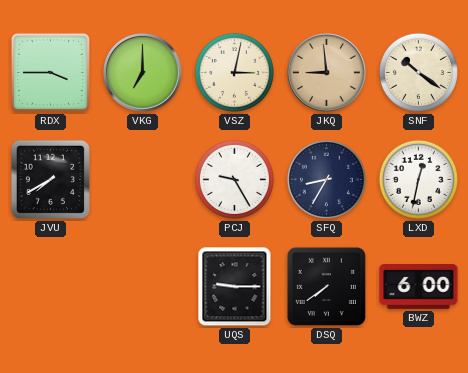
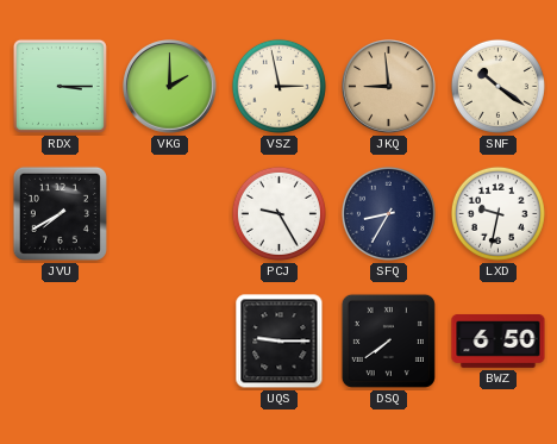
RDX: 3:45 -> 3:15
VKG: 7:00 -> 2:00
VSZ: 3:02 -> 2:58
LXD: 12:32 -> 9:32
BWZ: 6:00 -> 6:50
